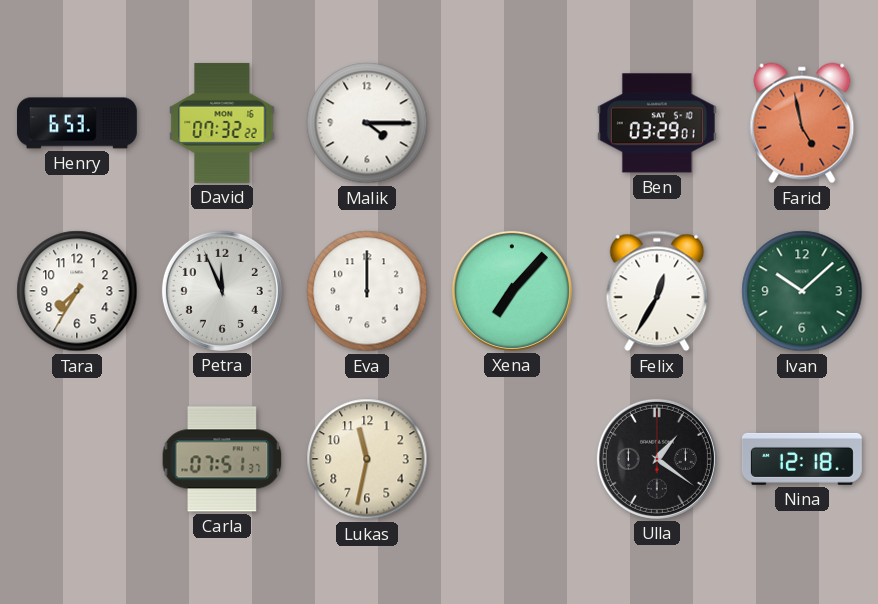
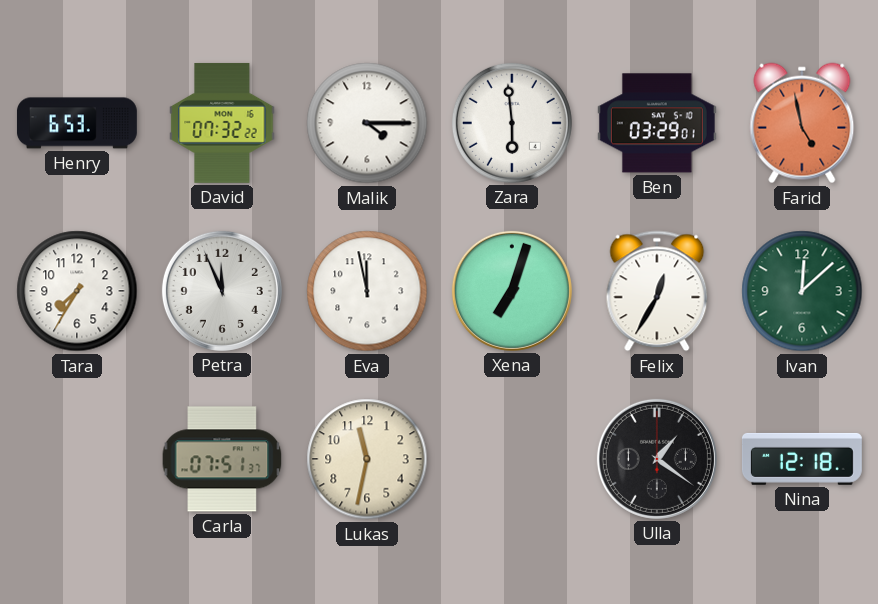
Zara: none -> 5:59
Eva: 12:00 -> 11:58
Xena: 7:07 -> 7:03
Ivan: 10:08 -> 12:08
